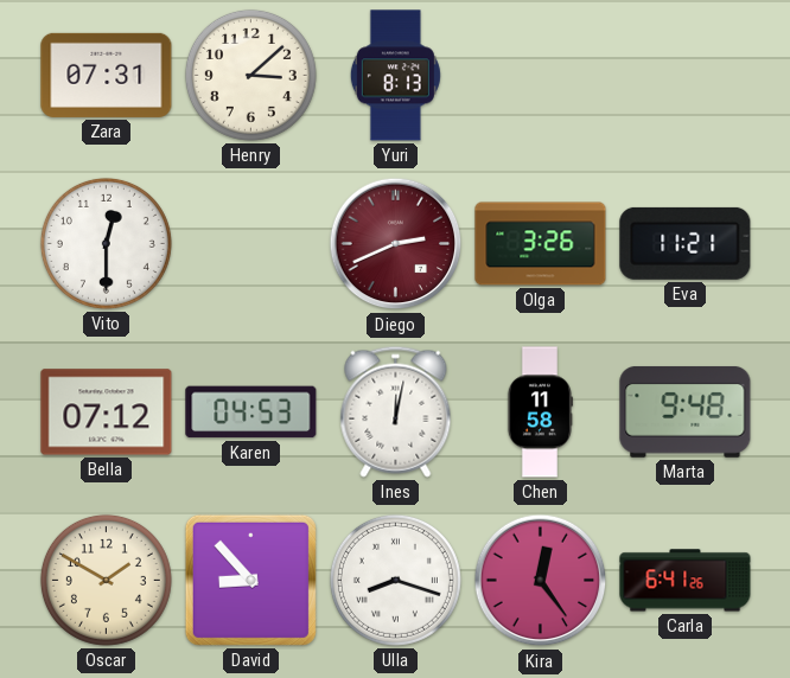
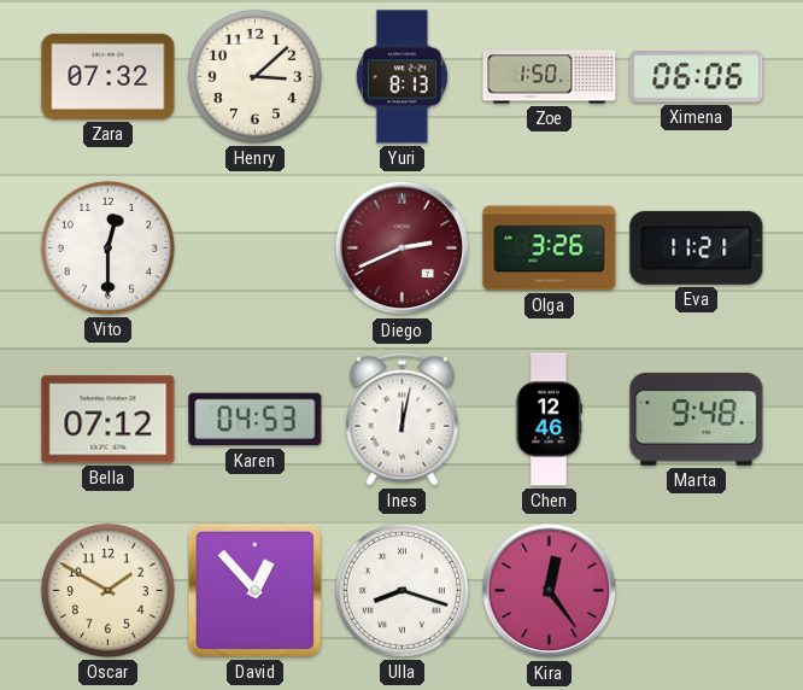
Zara: 07:31 -> 07:32
Zoe: none -> 1:50
Ximena: none -> 06:06
Chen: 11:58 -> 12:46
David: 8:53 -> 12:53
Carla: 6:41 -> none
